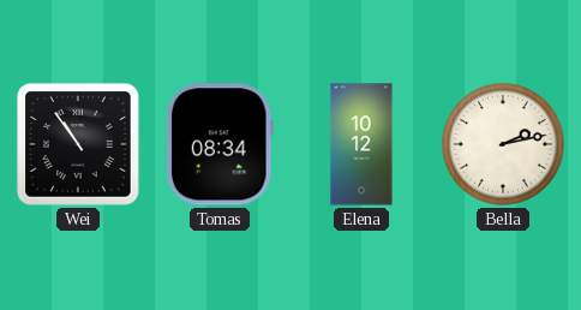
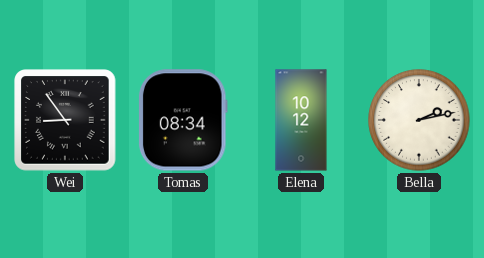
Wei: 10:54 -> 8:54
